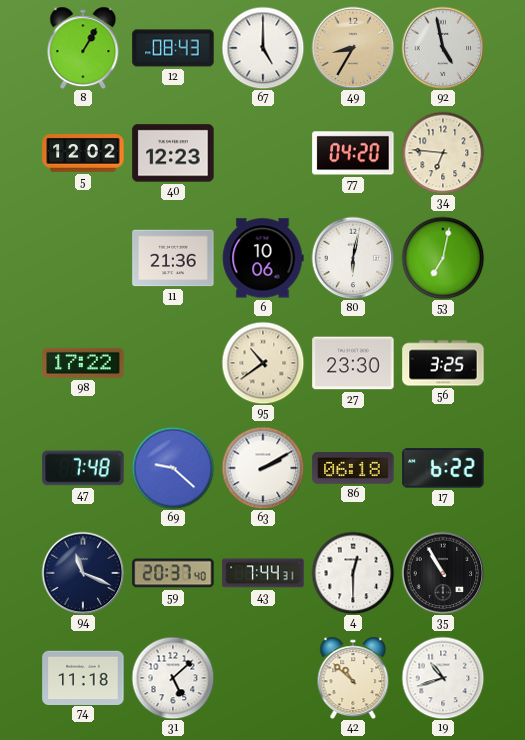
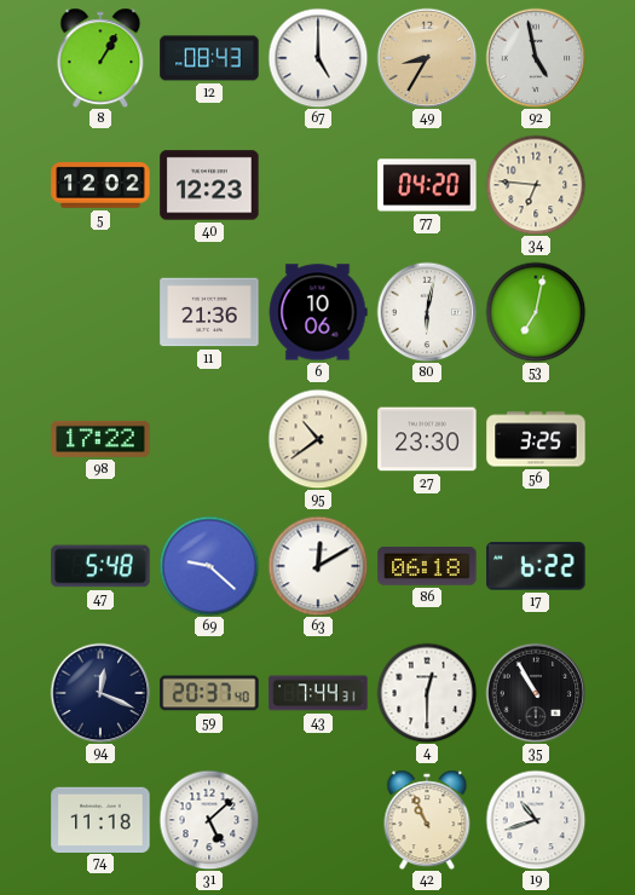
47: 7:48 -> 5:48
63: 2:10 -> 12:10
94: 11:19 -> 12:19
42: 10:52 -> 10:56
